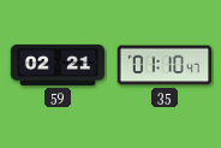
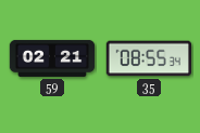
35: 01:10 -> 08:55
